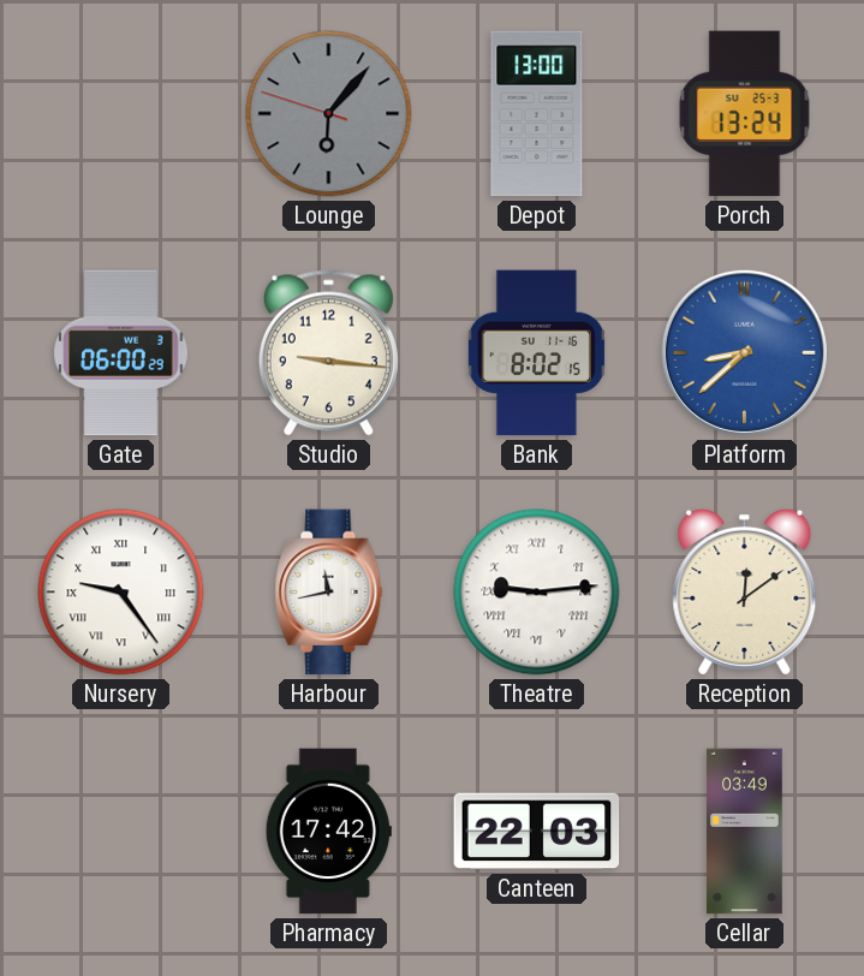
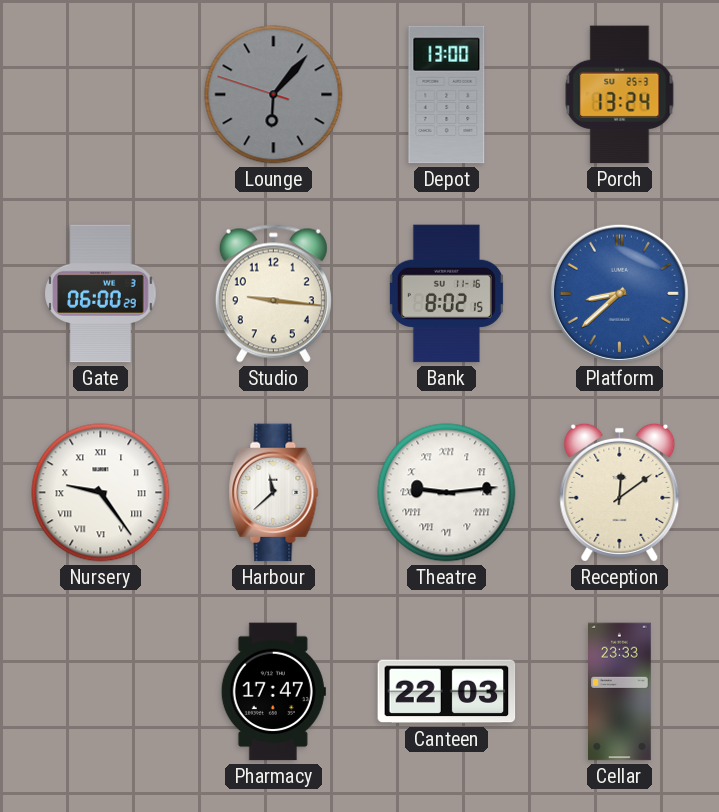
Harbour: 11:43 -> 11:38
Pharmacy: 17:42 -> 17:47
Cellar: 03:49 -> 23:33
